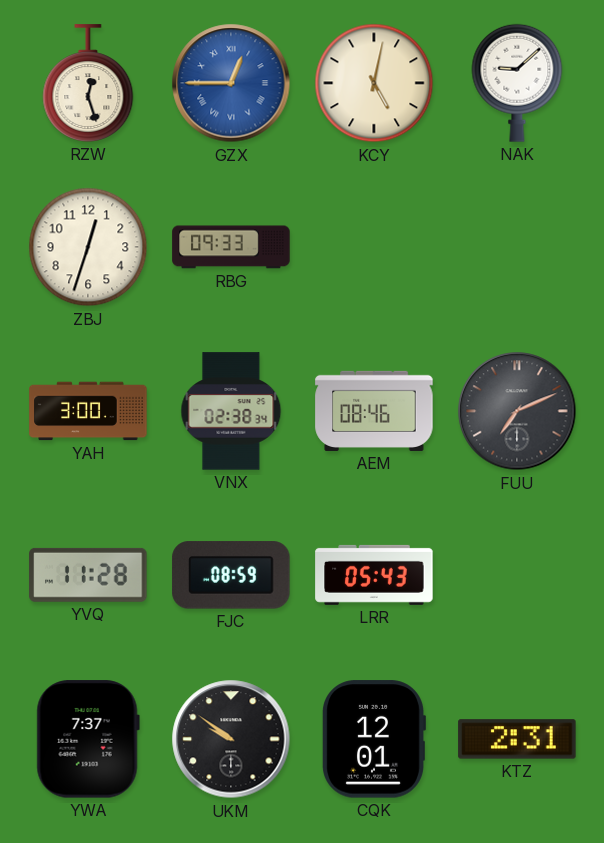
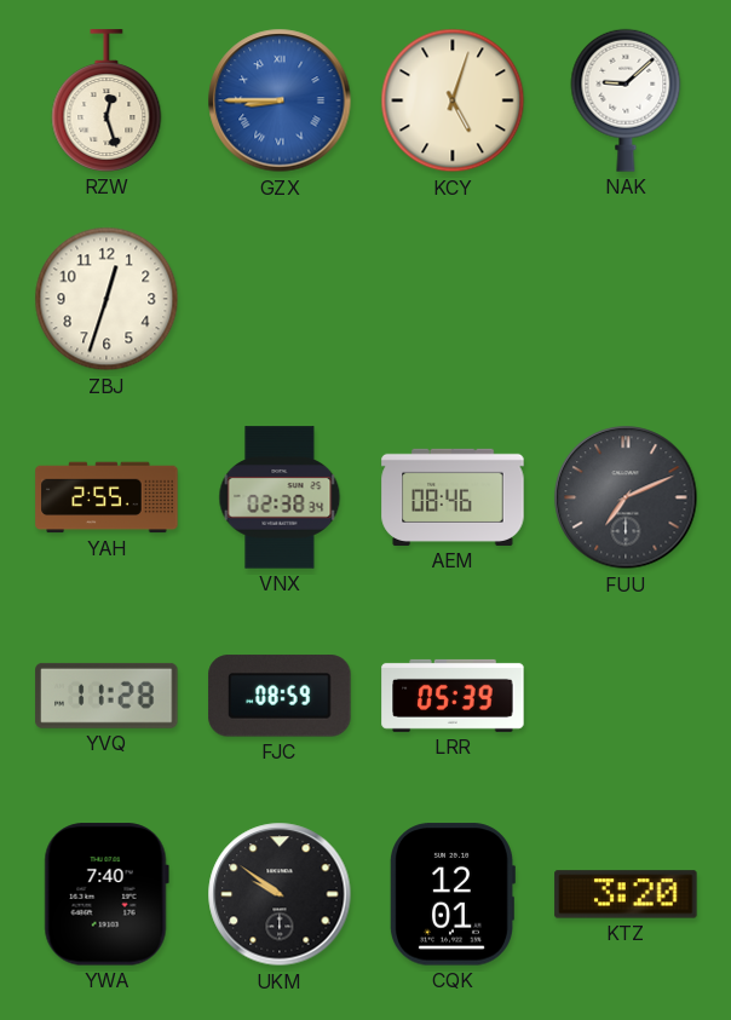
GZX: 12:45 -> 8:45
KCY: 5:02 -> 5:03
RBG: 09:33 -> none
YAH: 3:00 -> 2:55
LRR: 05:43 -> 05:39
YWA: 7:37 -> 7:40
KTZ: 2:31 -> 3:20
